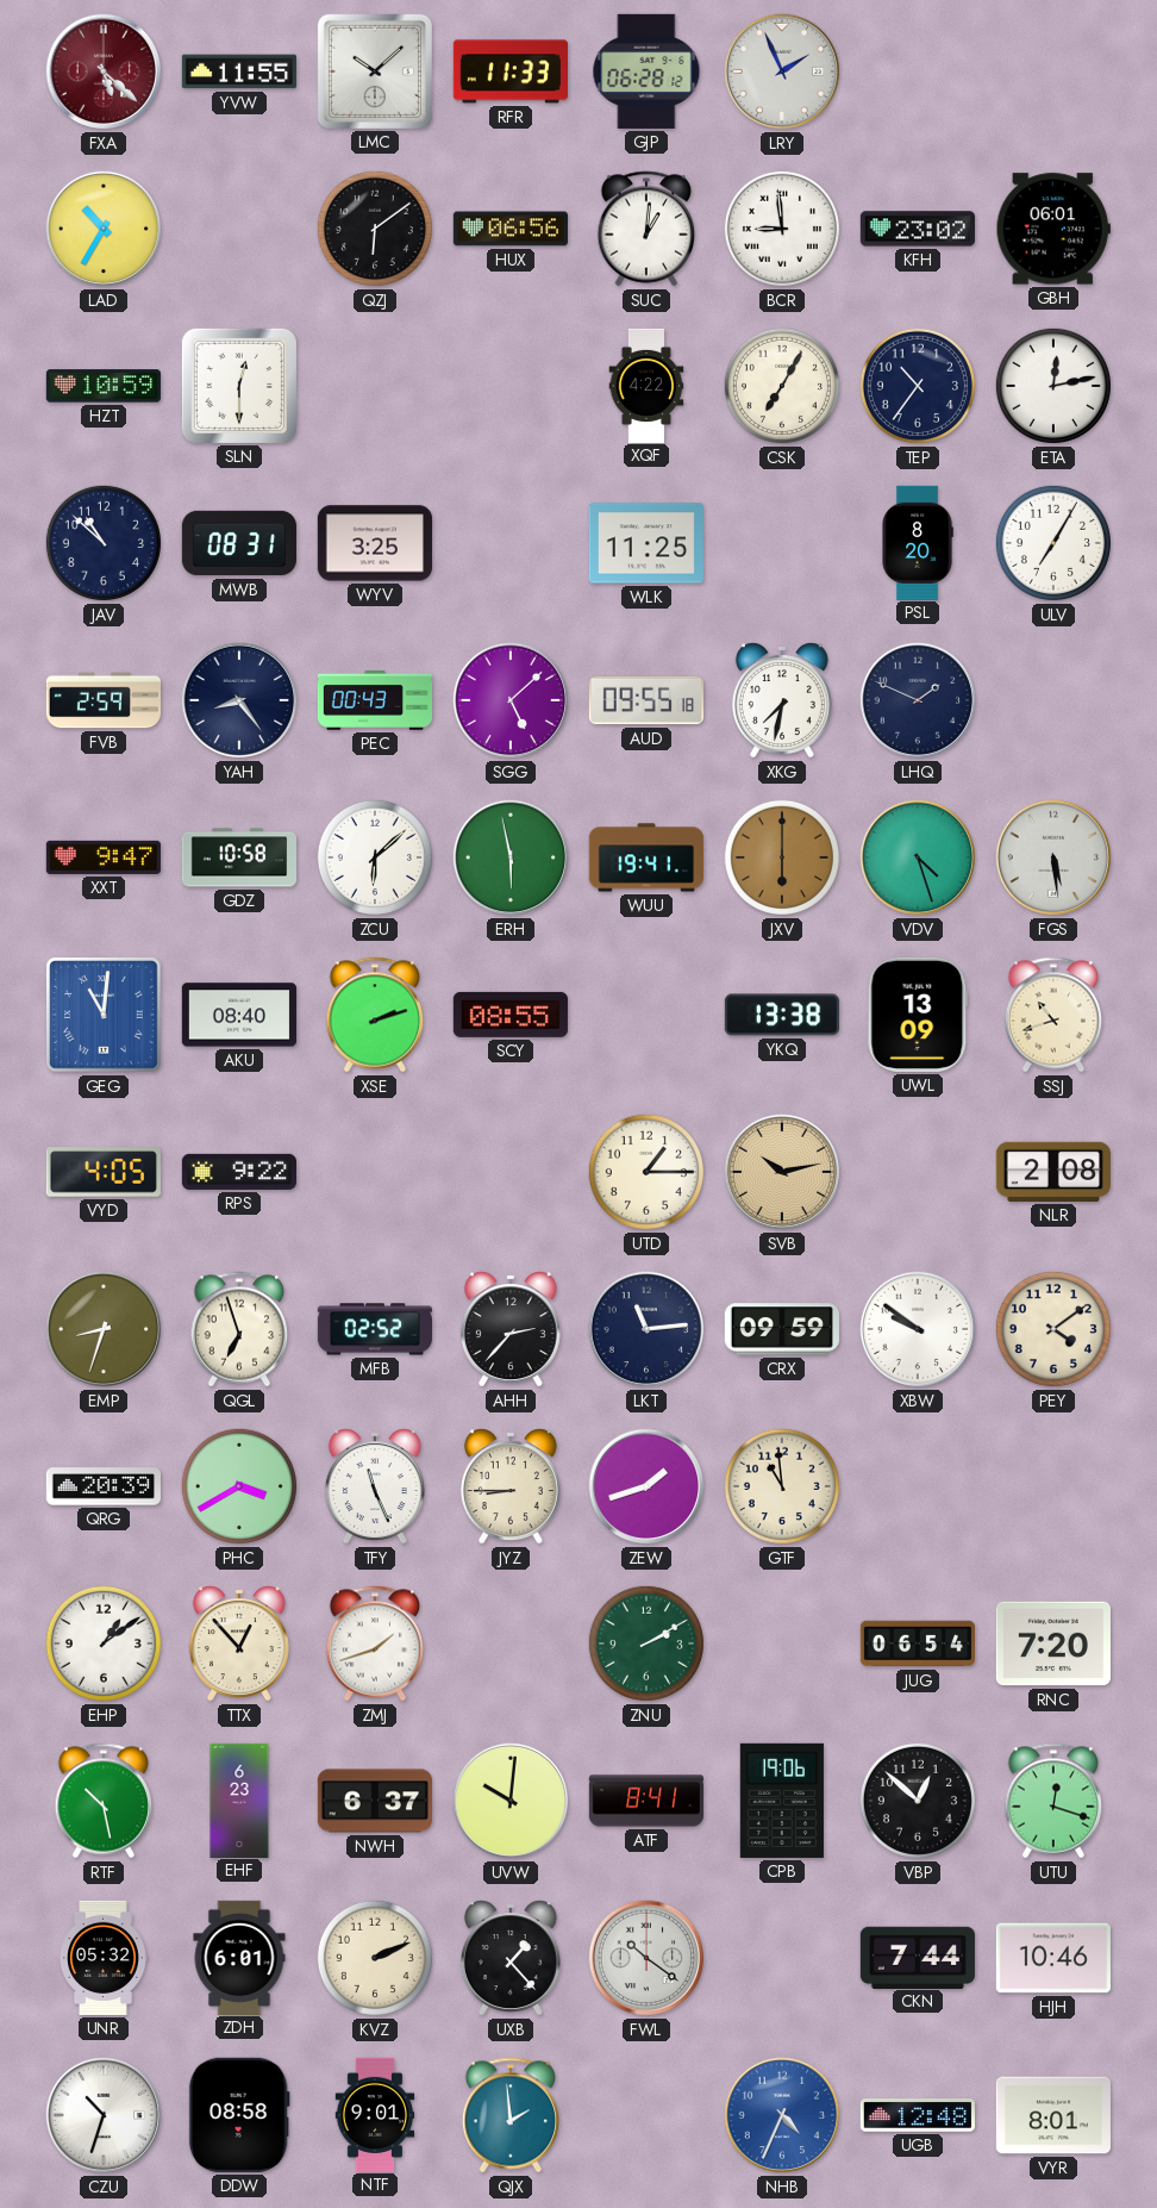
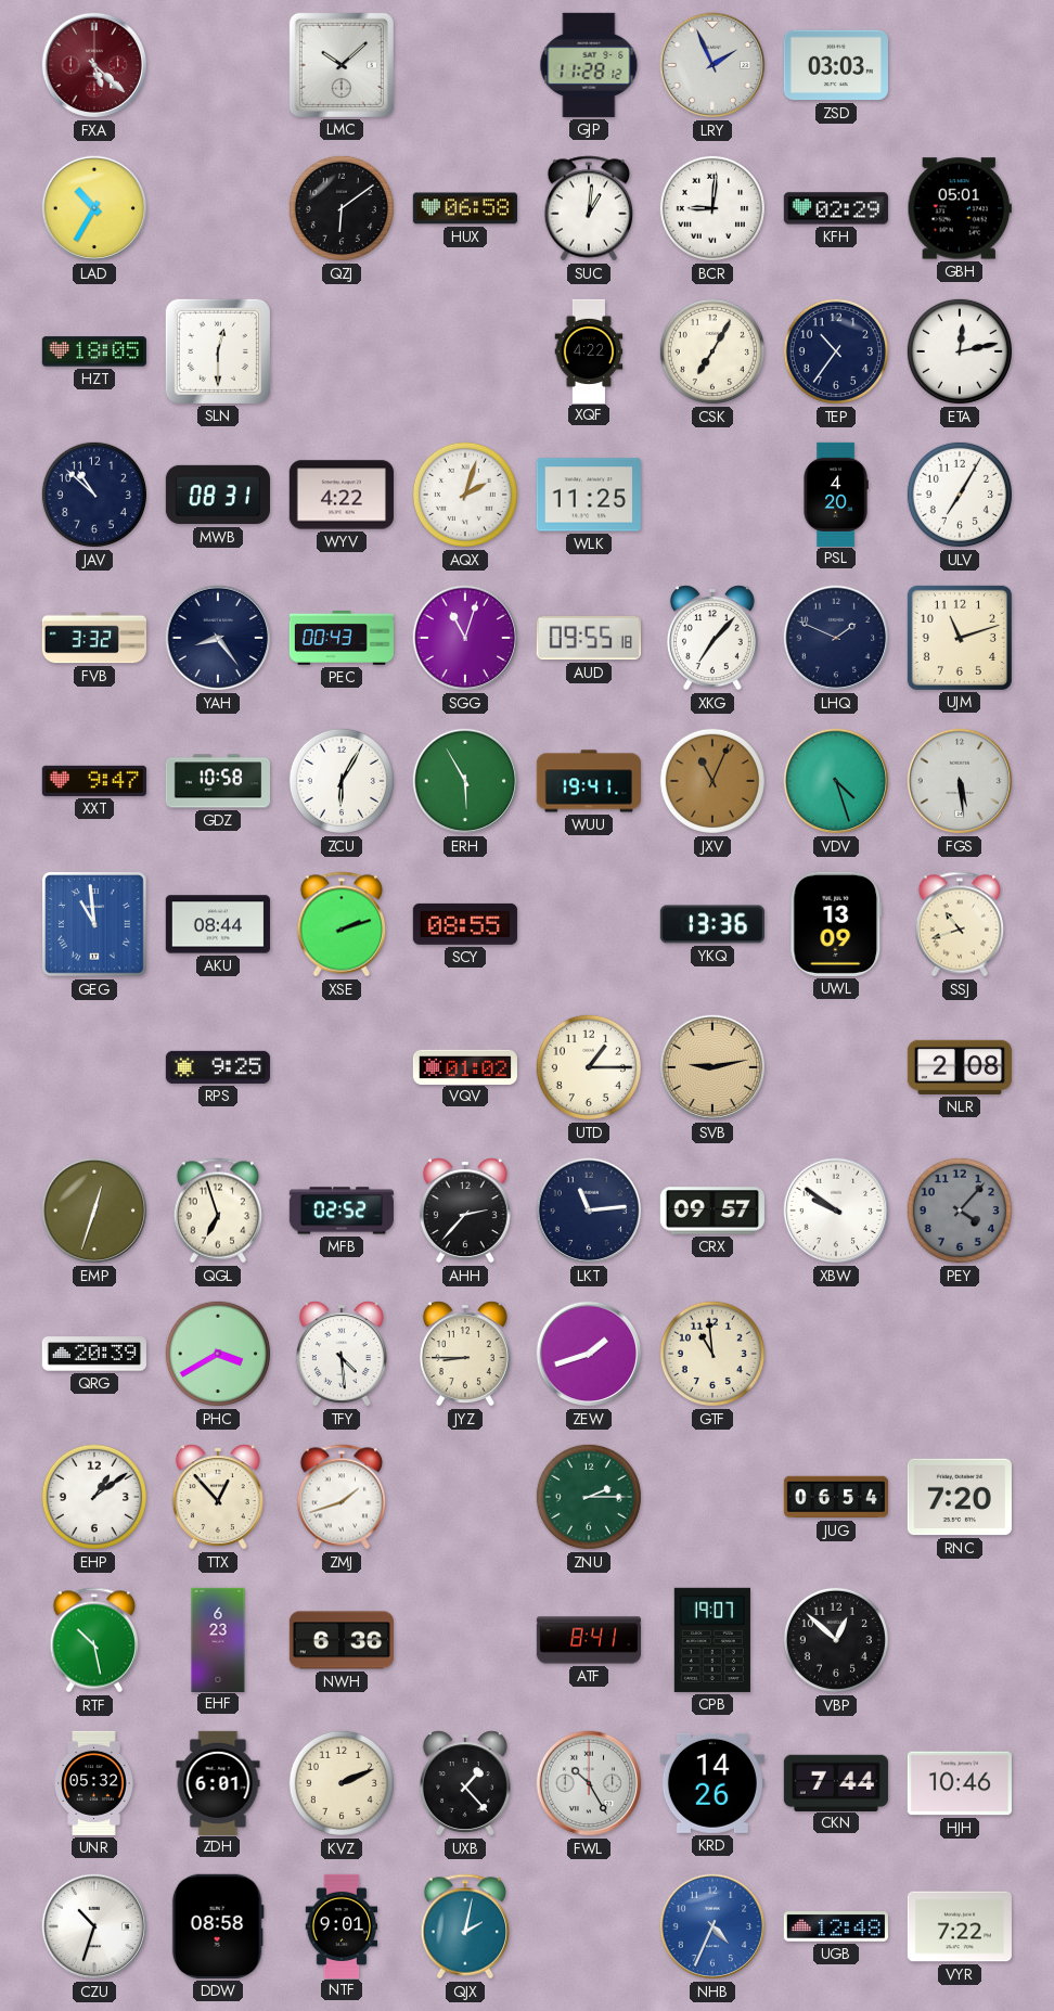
YVW: 11:55 -> none
RFR: 11:33 -> none
GJP: 06:28 -> 11:28
ZSD: none -> 03:03
HUX: 06:56 -> 06:58
BCR: 8:59 -> 9:01
KFH: 23:02 -> 02:29
GBH: 06:01 -> 05:01
HZT: 10:59 -> 18:05
WYV: 3:25 -> 4:22
AQX: none -> 2:03
PSL: 8:20 -> 4:20
FVB: 2:59 -> 3:32
SGG: 5:08 -> 11:03
XKG: 7:32 -> 7:07
UJM: none -> 11:12
ZCU: 6:08 -> 6:05
ERH: 5:58 -> 5:55
JXV: 6:00 -> 11:04
GEG: 11:01 -> 10:59
AKU: 08:40 -> 08:44
YKQ: 13:38 -> 13:36
VYD: 4:05 -> none
RPS: 9:22 -> 9:25
VQV: none -> 01:02
SVB: 10:13 -> 9:13
EMP: 8:33 -> 12:33
CRX: 09:59 -> 09:57
PEY: 4:09 -> 4:07
PEY dial: cream -> grey
TFY: 11:26 -> 4:29
ZNU: 2:10 -> 2:15
NWH: 6:37 -> 6:36
UVW: 10:01 -> none
CPB: 19:06 -> 19:07
UTU: 12:18 -> none
FWL: 10:21 -> 10:25
KRD: none -> 14:26
QJX: 1:59 -> 2:02
VYR: 8:01 -> 7:22
